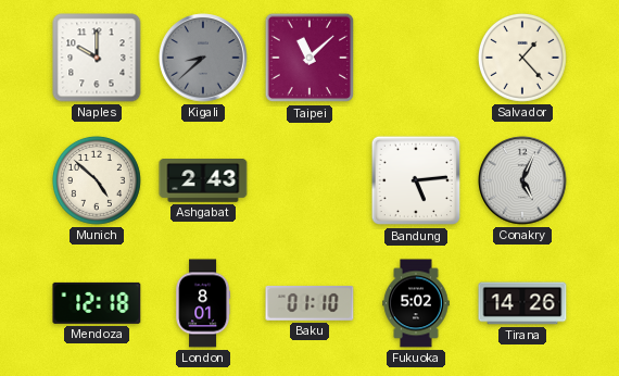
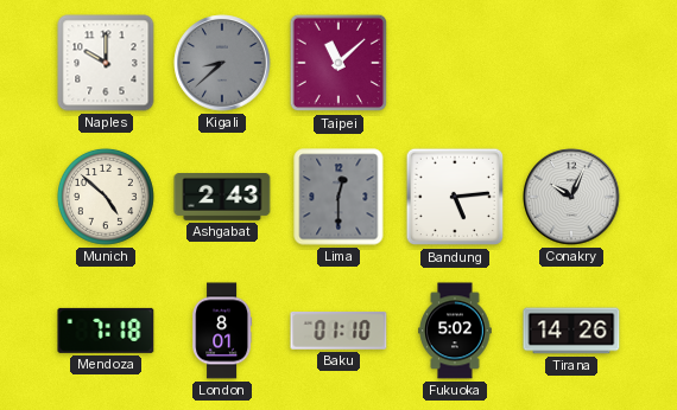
Salvador: 1:23 -> none
Lima: none -> 12:30
Conakry: 5:04 -> 10:04
Mendoza: 12:18 -> 7:18
